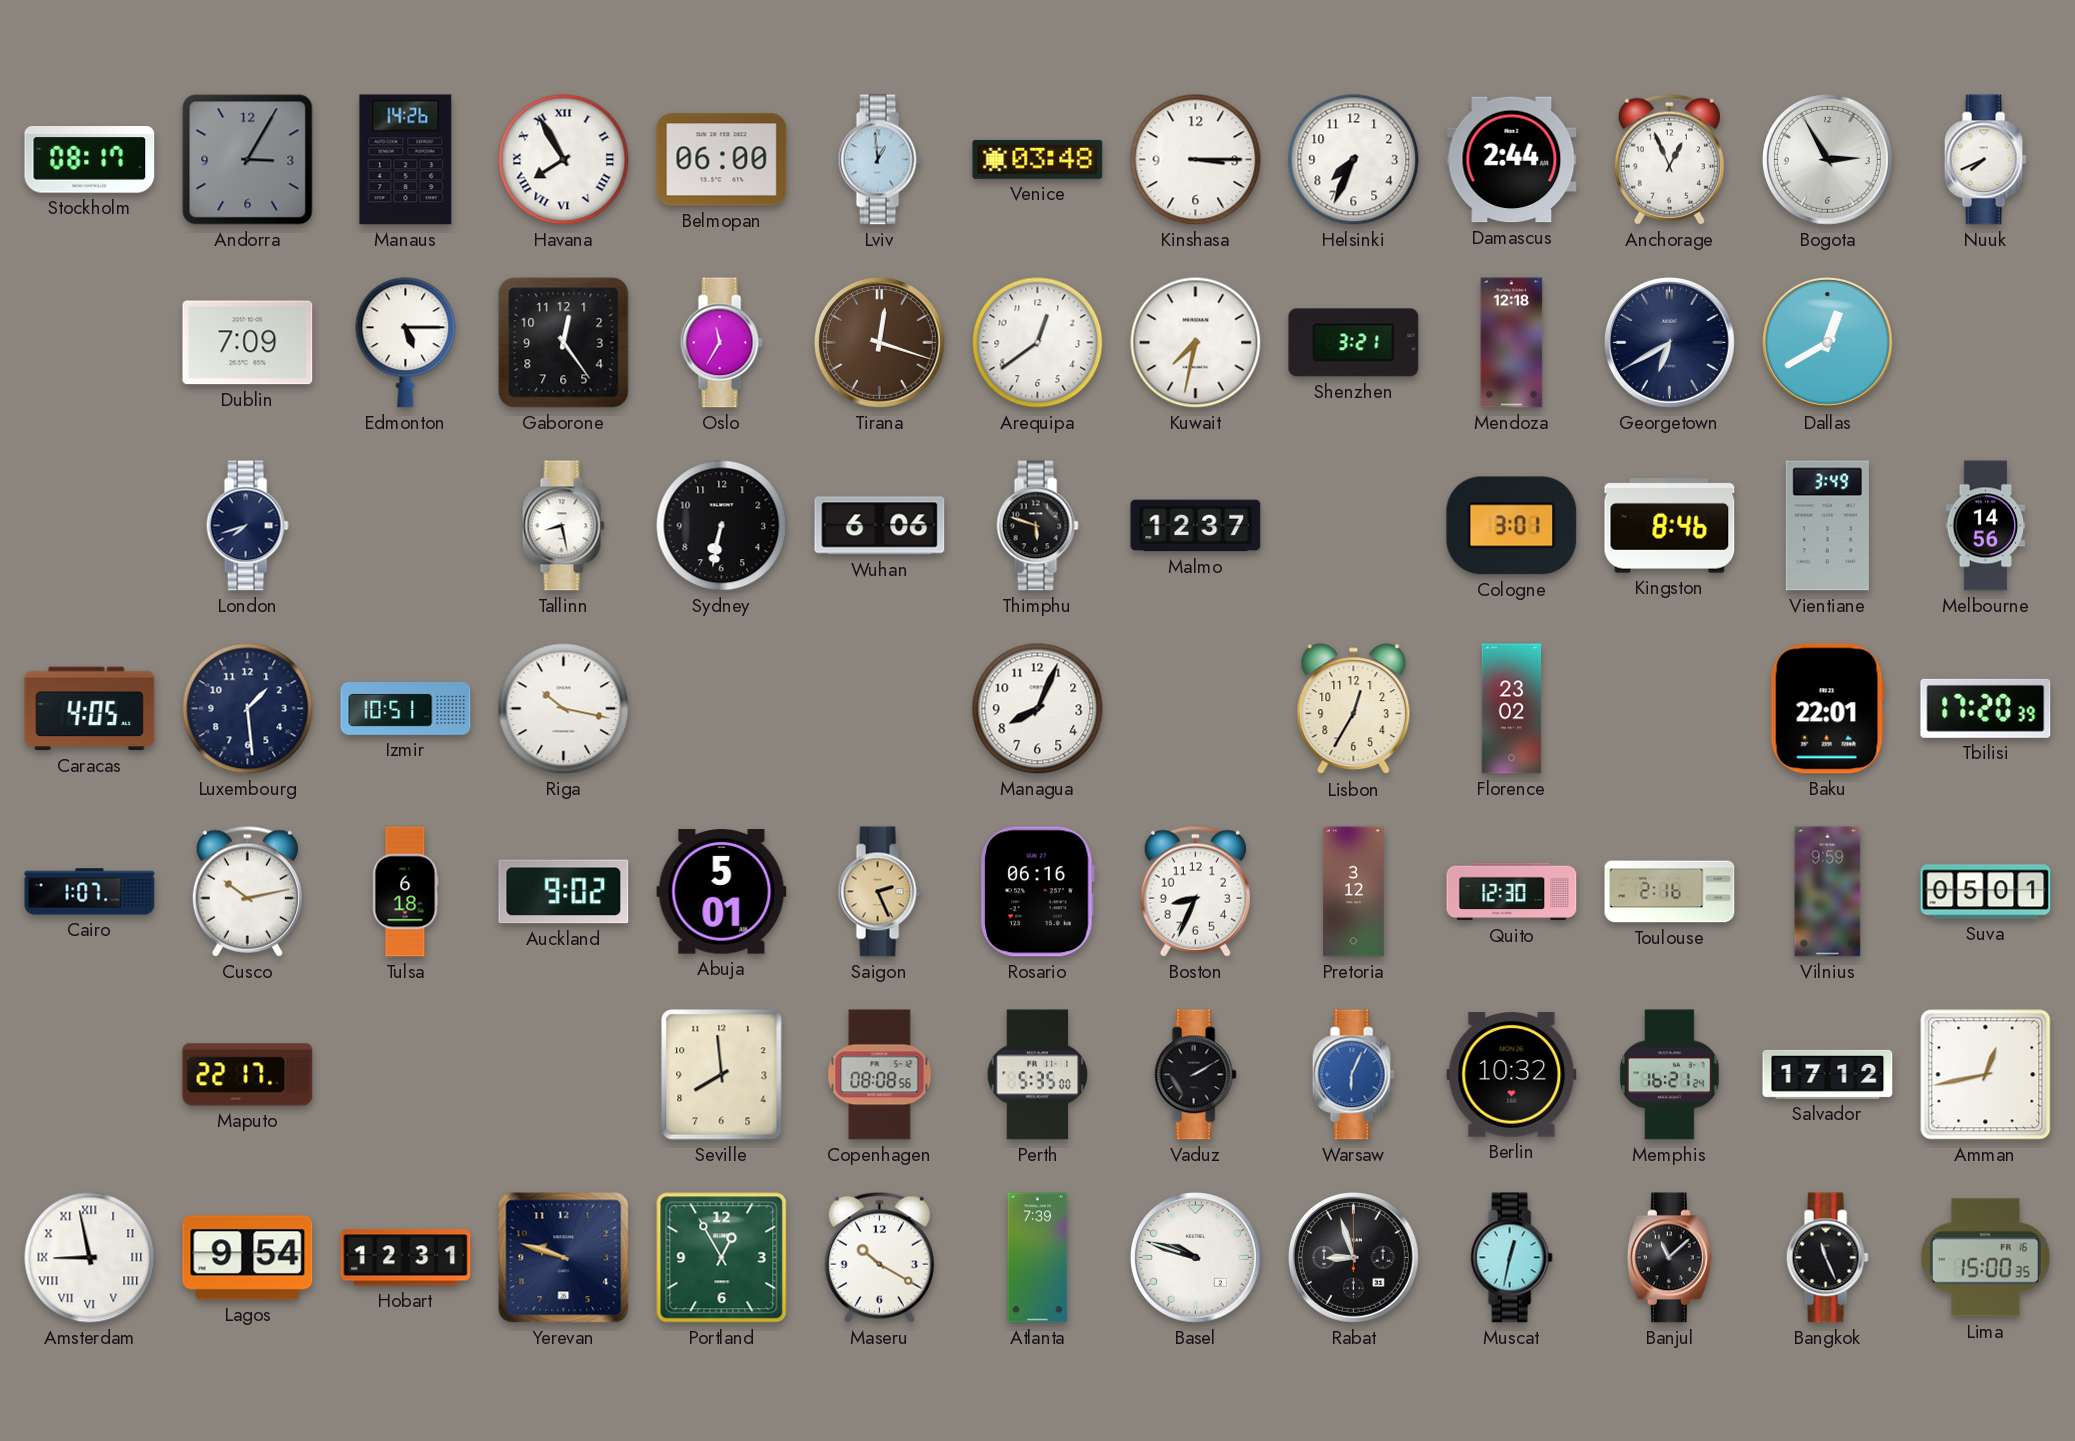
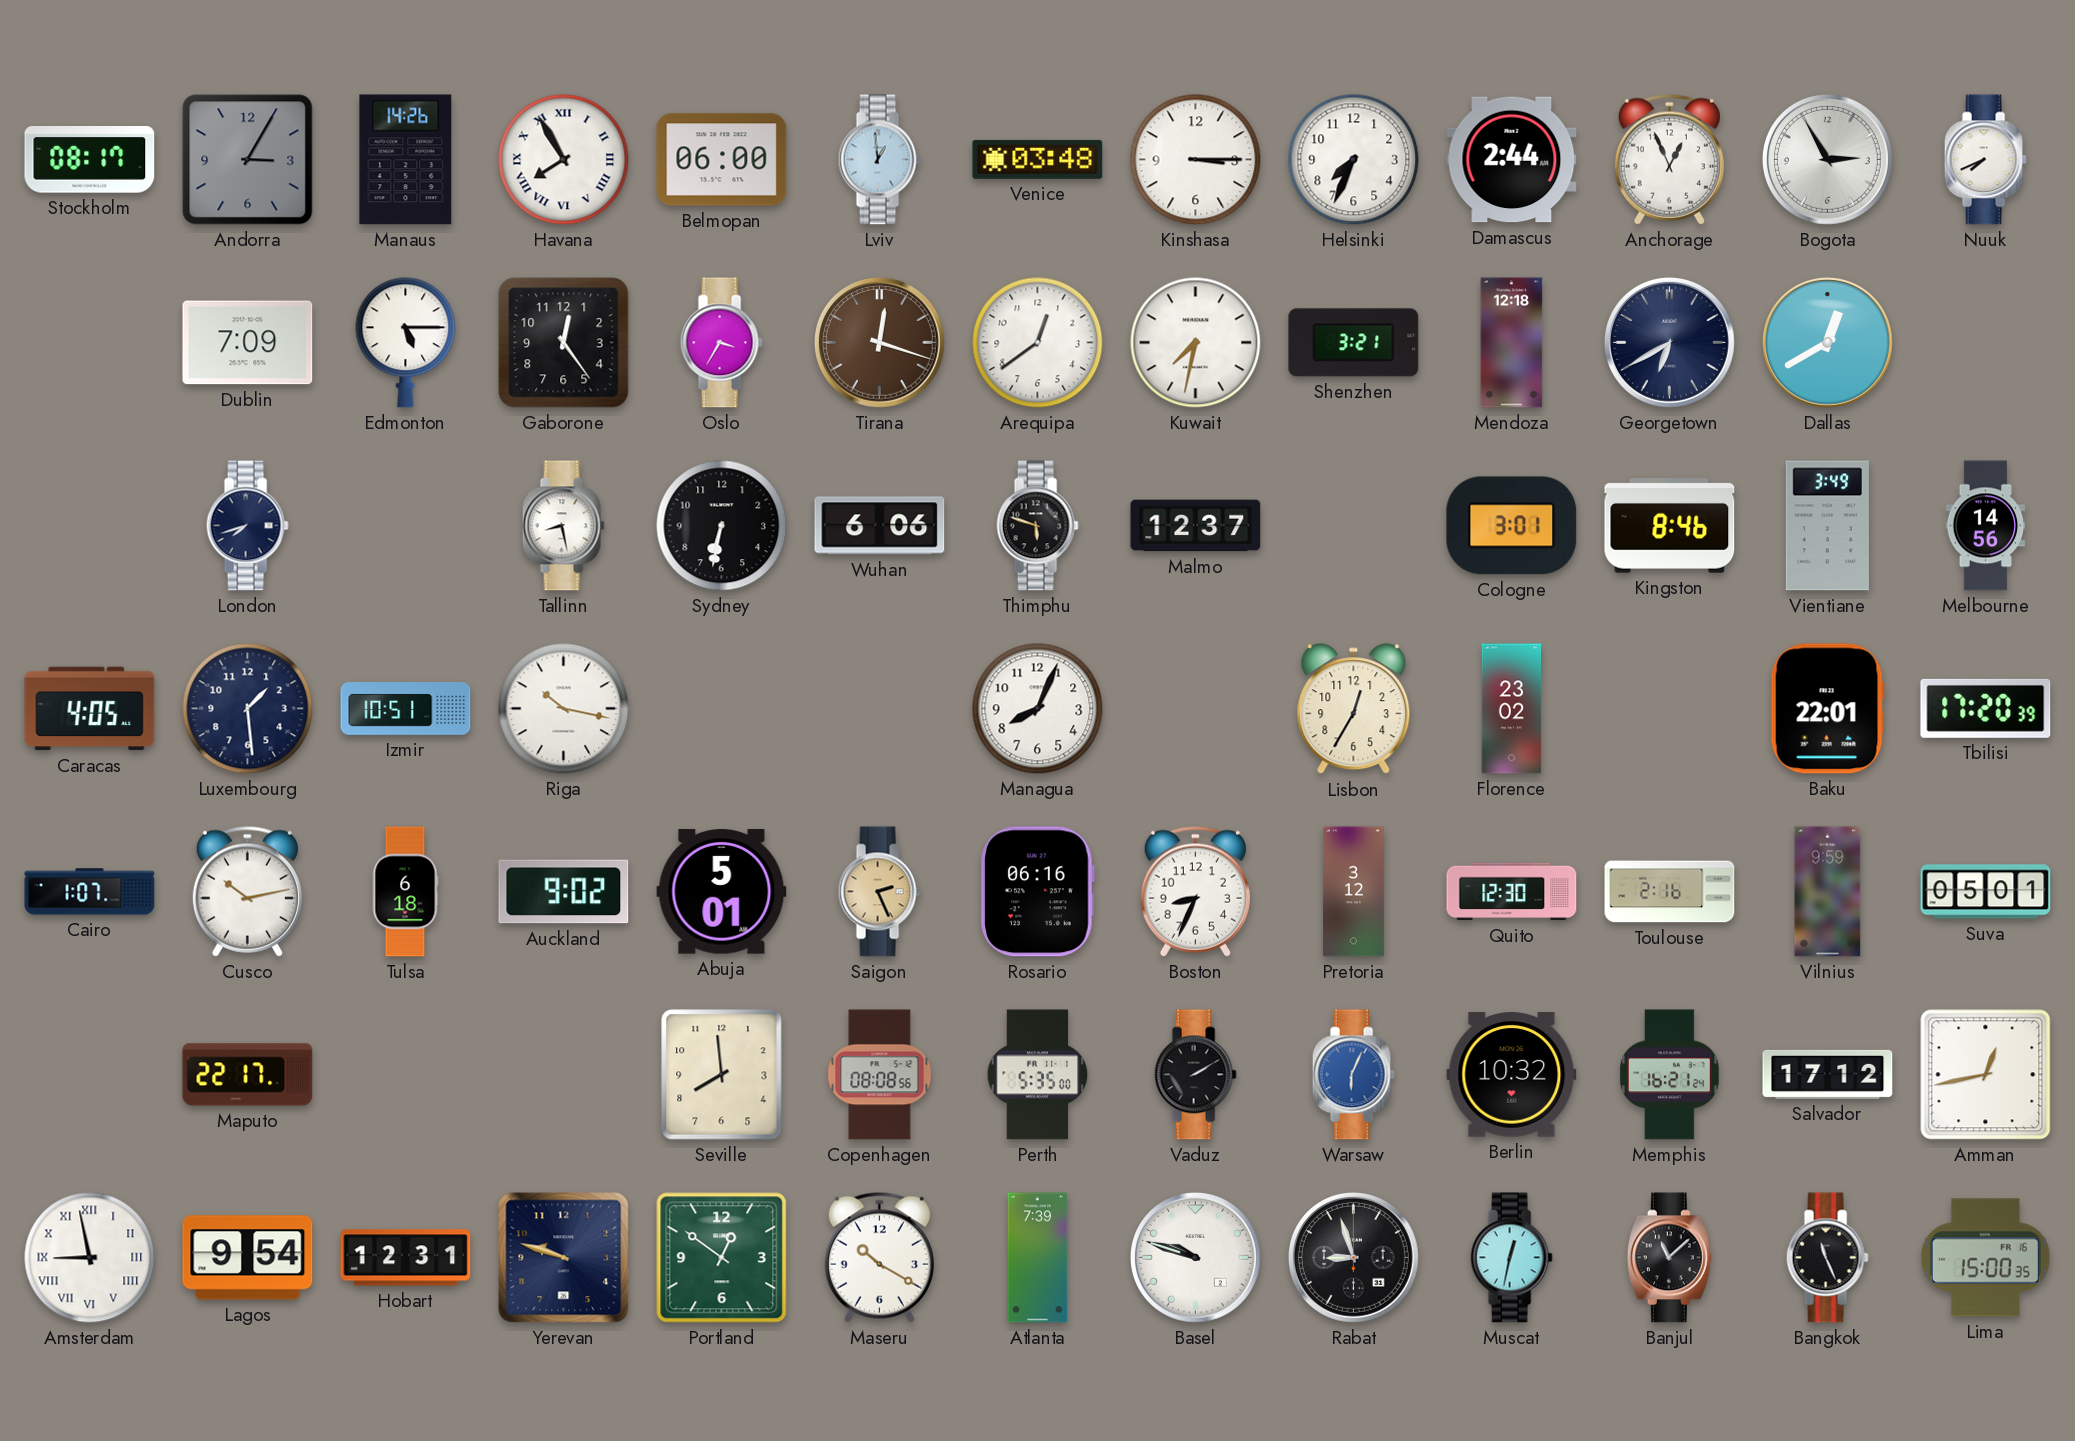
Oslo: 11:35 -> 3:35
Portland: 12:55 -> 12:51
